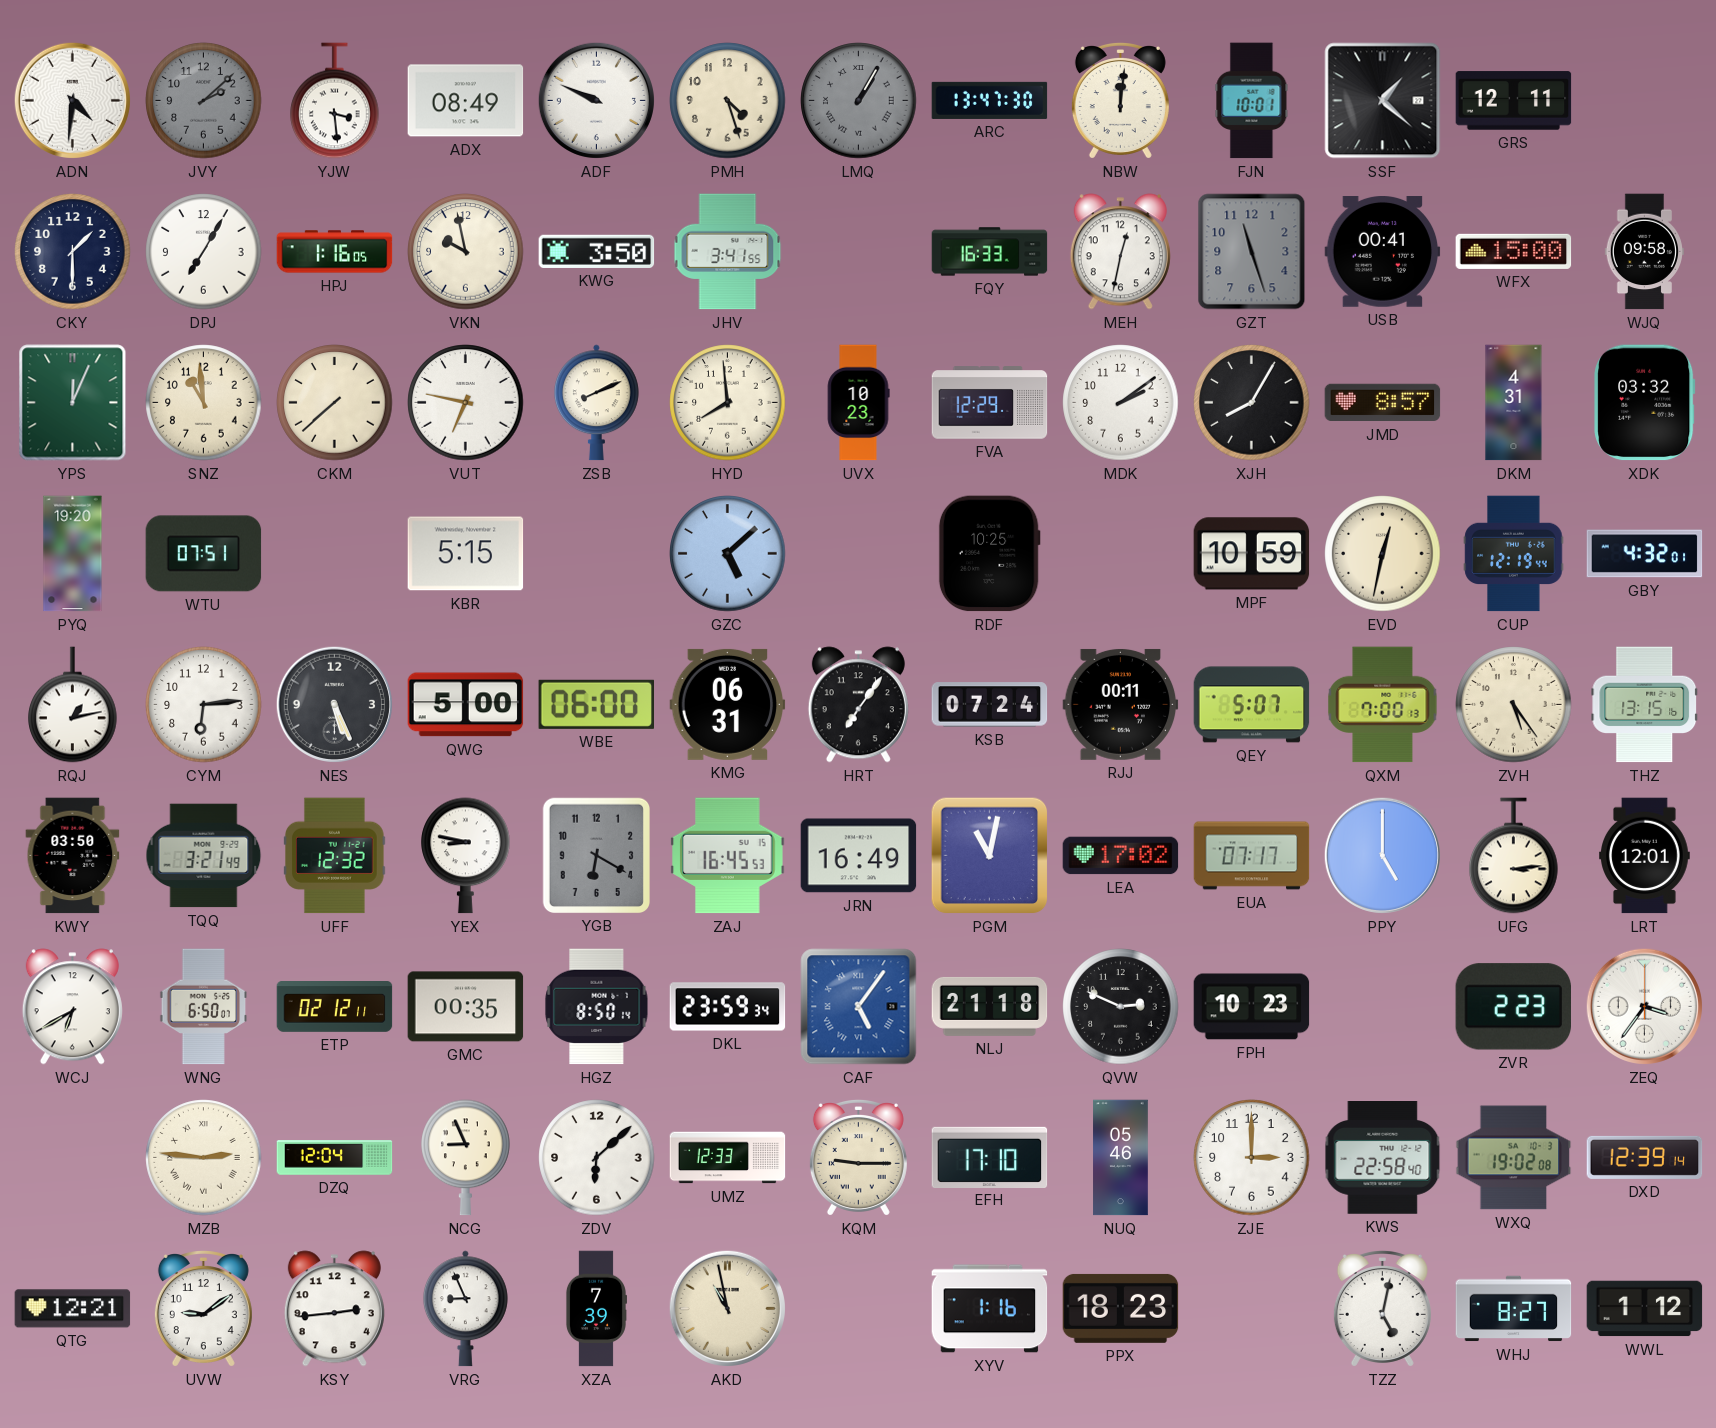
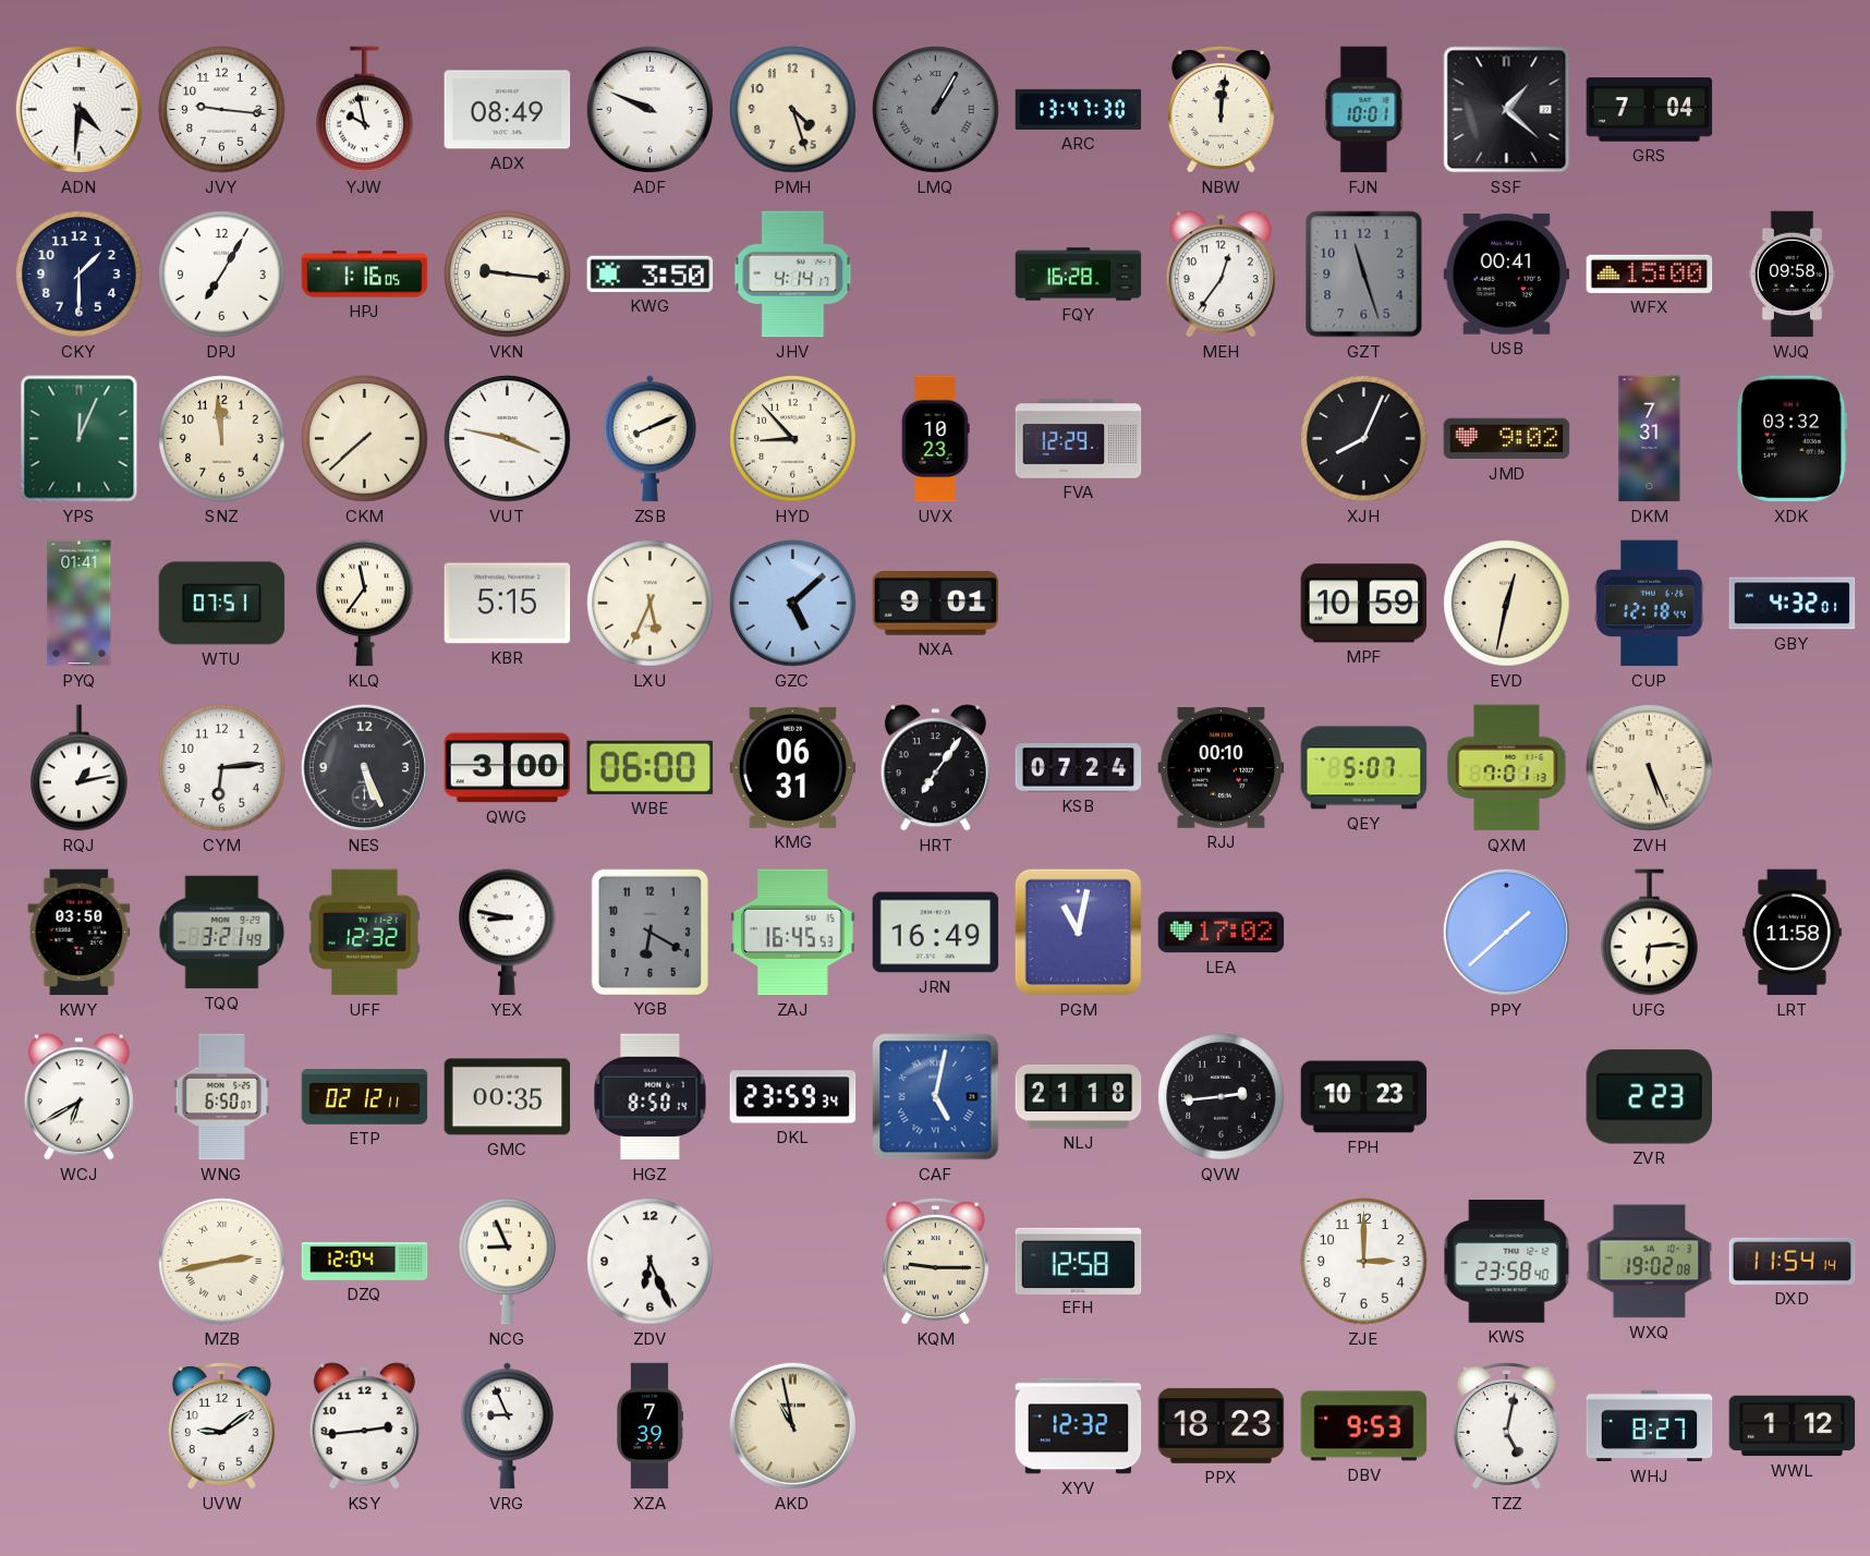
JVY: 2:08 -> 9:16
JVY dial: grey -> white
YJW: 3:29 -> 9:58
GRS: 12:11 -> 7:04
VKN: 9:58 -> 9:16
JHV: 3:41 -> 4:14
FQY: 16:33 -> 16:28
MEH: 12:32 -> 12:36
SNZ: 10:59 -> 11:59
VUT: 6:47 -> 3:47
HYD: 7:59 -> 8:53
MDK: 2:09 -> none
XJH: 8:05 -> 8:04
JMD: 8:57 -> 9:02
DKM: 4:31 -> 7:31
PYQ: 19:20 -> 01:41
KLQ: none -> 11:36
LXU: none -> 5:34
NXA: none -> 9:01
RDF: 10:25 -> none
CUP: 12:19 -> 12:18
QWG: 5:00 -> 3:00
RJJ: 00:11 -> 00:10
QXM: 7:00 -> 7:01
ZVH: 5:24 -> 5:26
THZ: 13:15 -> none
EUA: 07:17 -> none
PPY: 5:00 -> 1:38
UFG: 3:14 -> 6:14
LRT: 12:01 -> 11:58
CAF: 5:06 -> 5:02
QVW: 2:49 -> 2:44
ZEQ: 3:36 -> none
MZB: 2:46 -> 2:43
ZDV: 6:08 -> 6:26
UMZ: 12:33 -> none
EFH: 17:10 -> 12:58
NUQ: 05:46 -> none
KWS: 22:58 -> 23:58
DXD: 12:39 -> 11:54
QTG: 12:21 -> none
XYV: 1:16 -> 12:32
DBV: none -> 9:53
